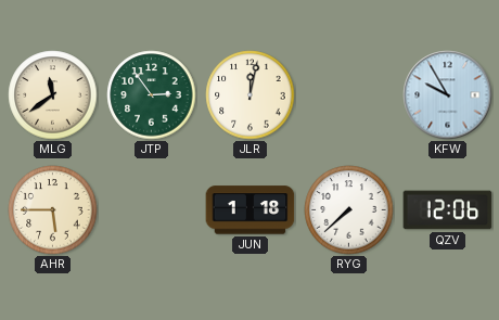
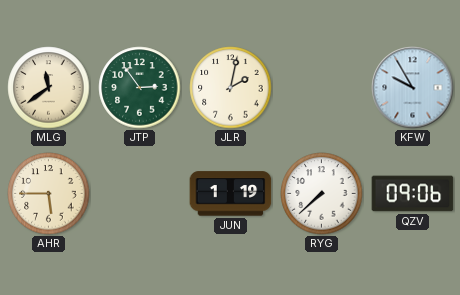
JLR: 12:02 -> 2:02
JUN: 1:18 -> 1:19
QZV: 12:06 -> 09:06
